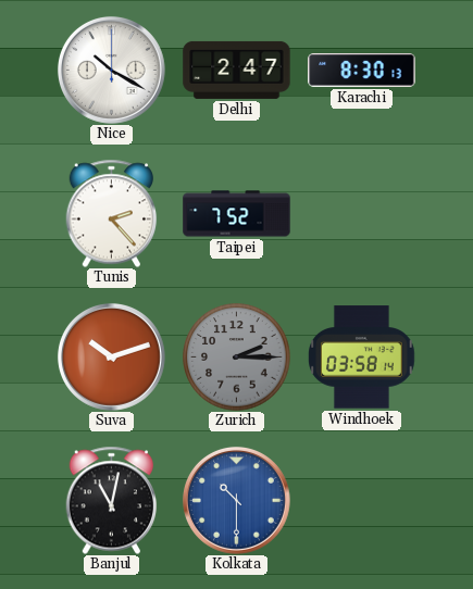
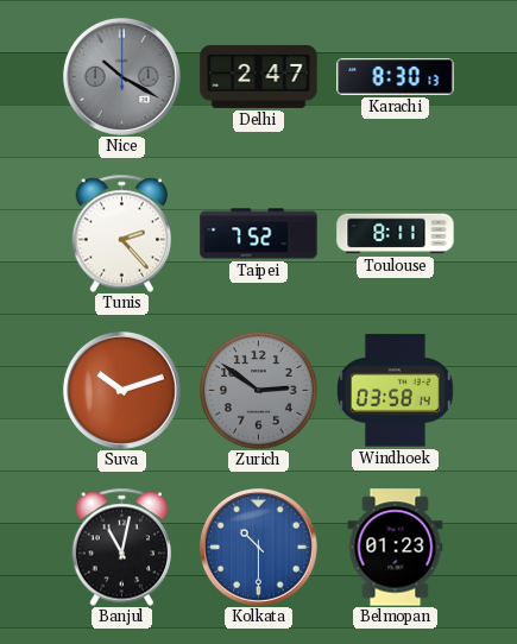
Nice dial: white -> grey
Toulouse: none -> 8:11
Zurich: 2:15 -> 2:51
Belmopan: none -> 01:23
